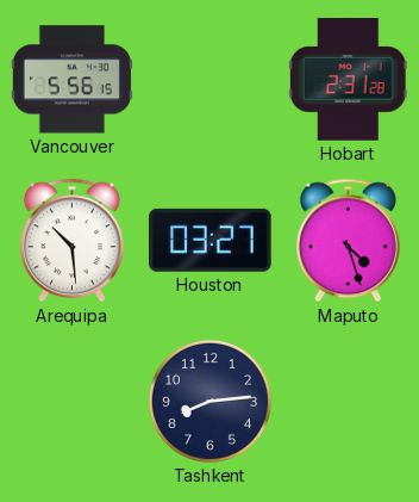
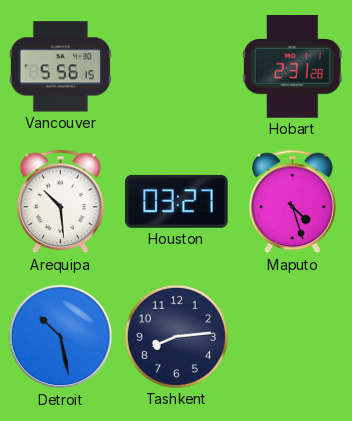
Detroit: none -> 10:28
